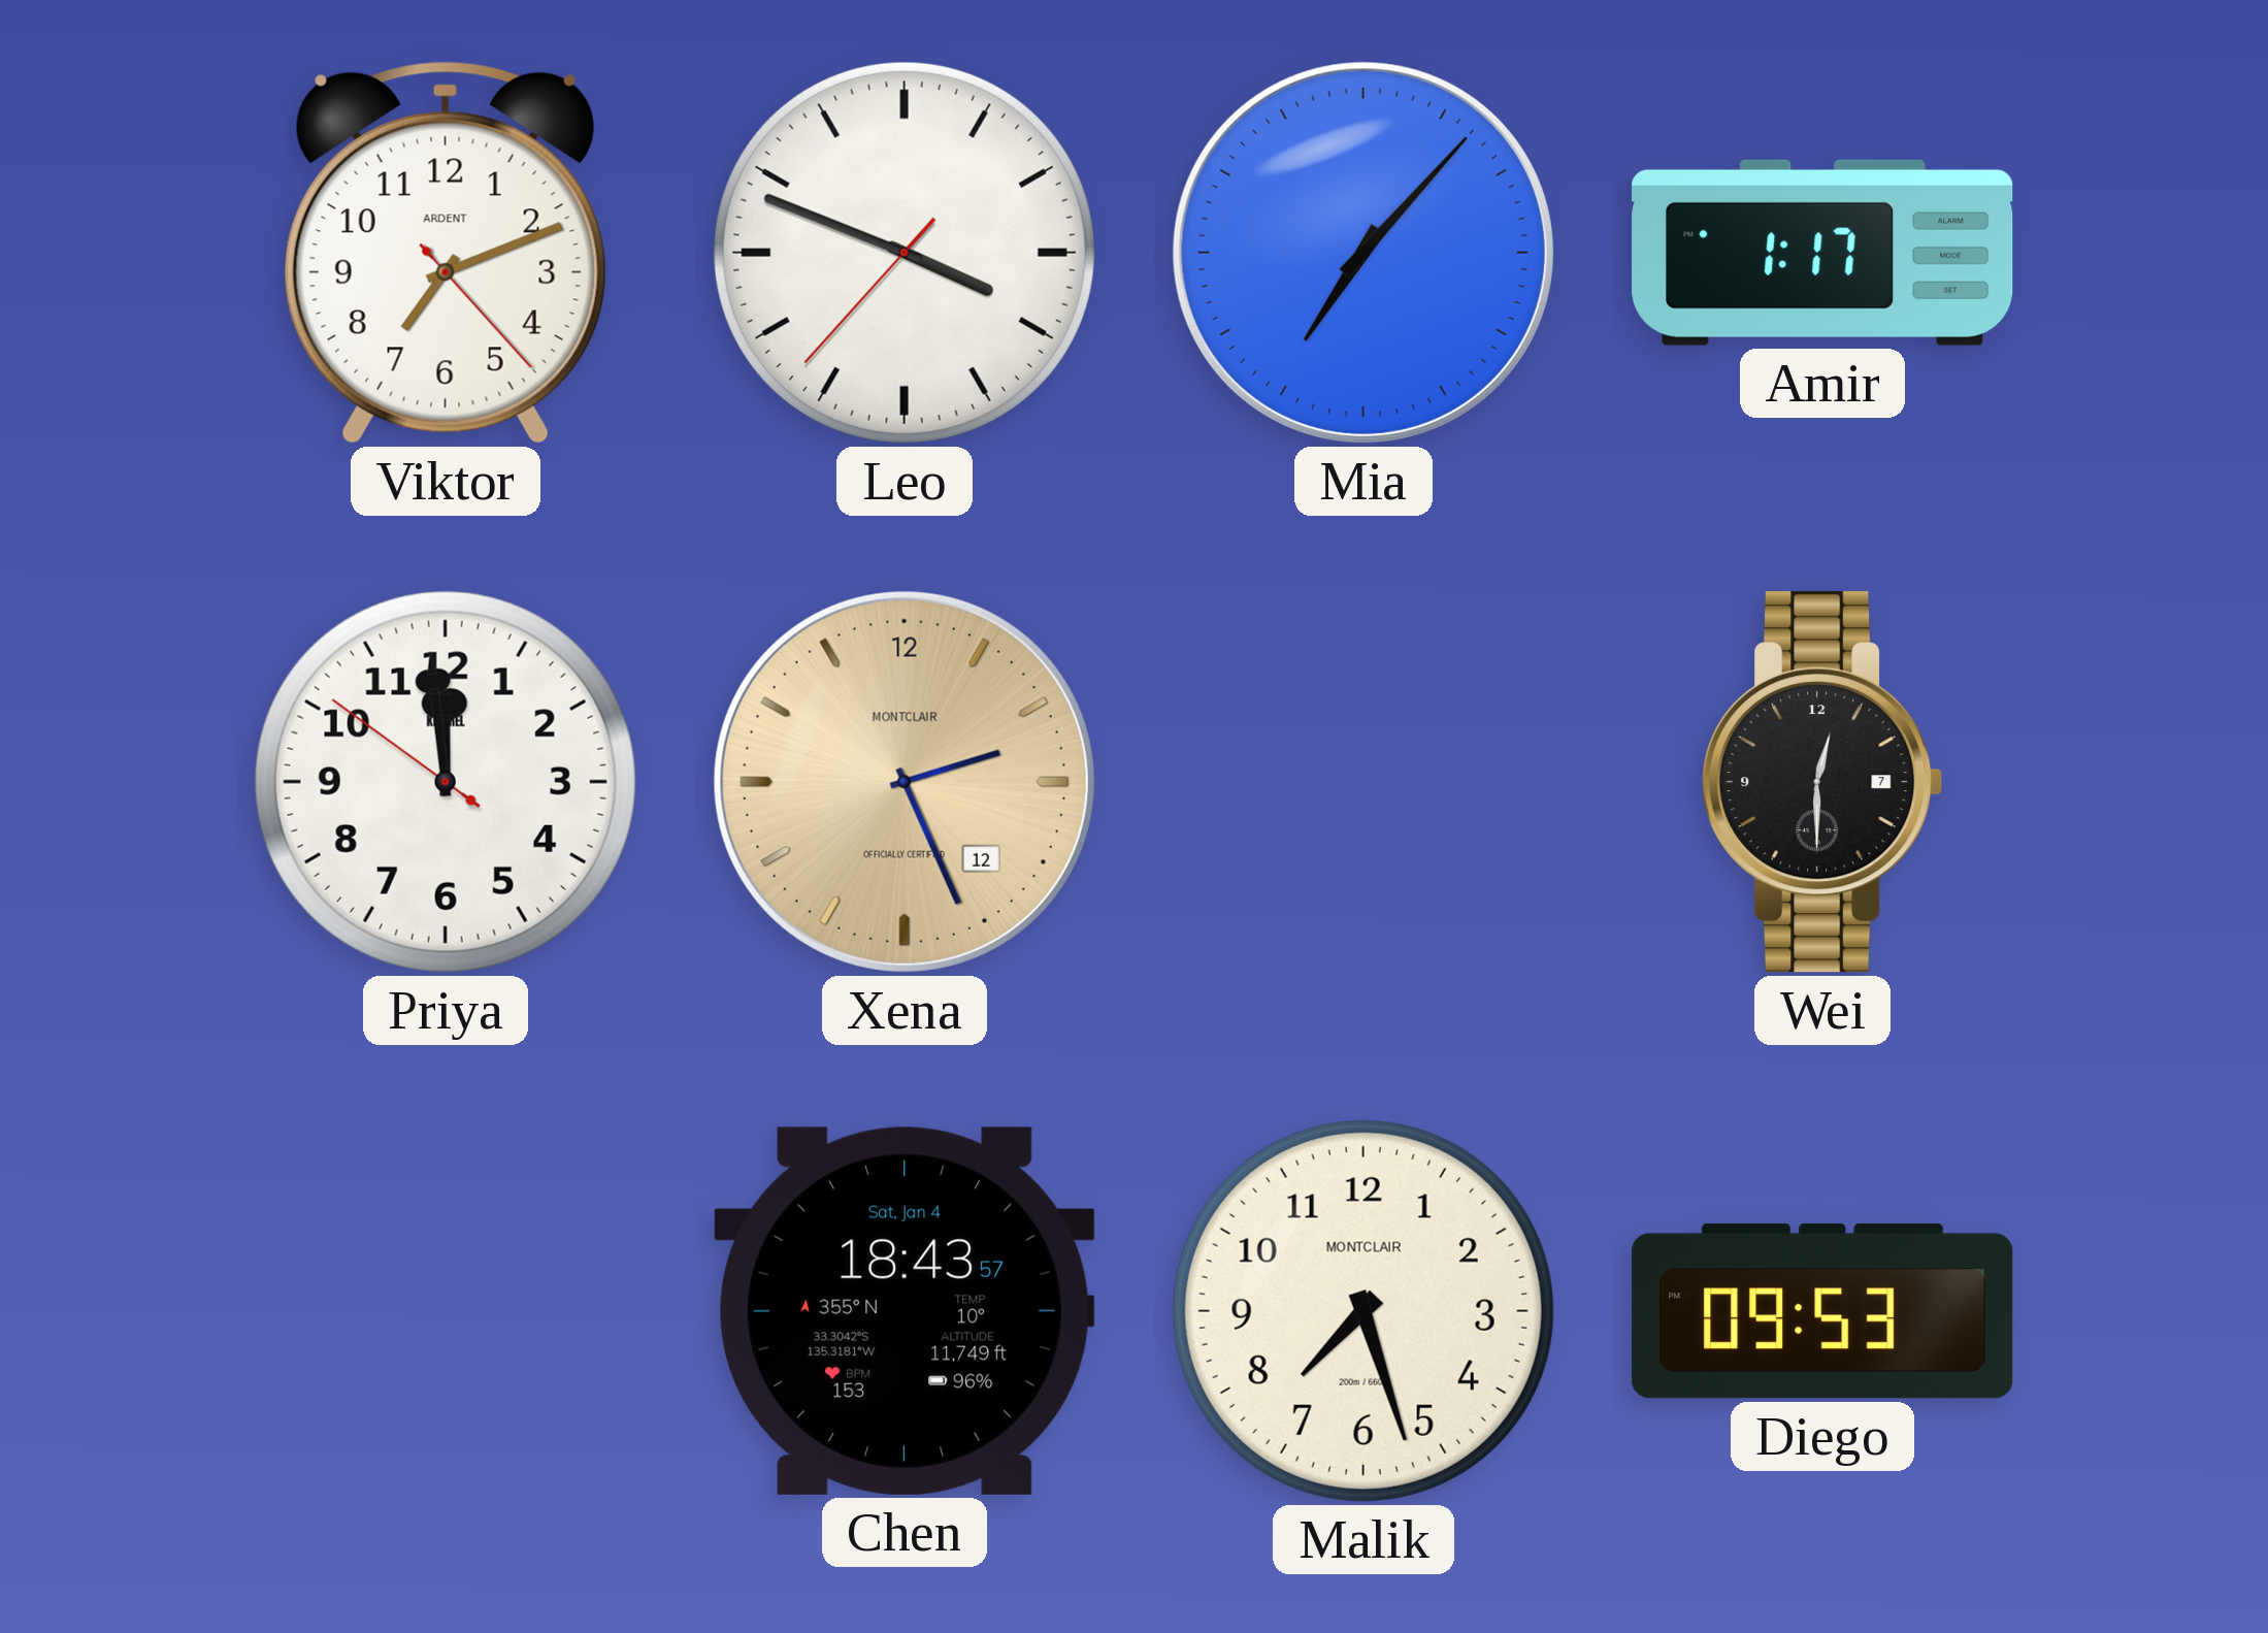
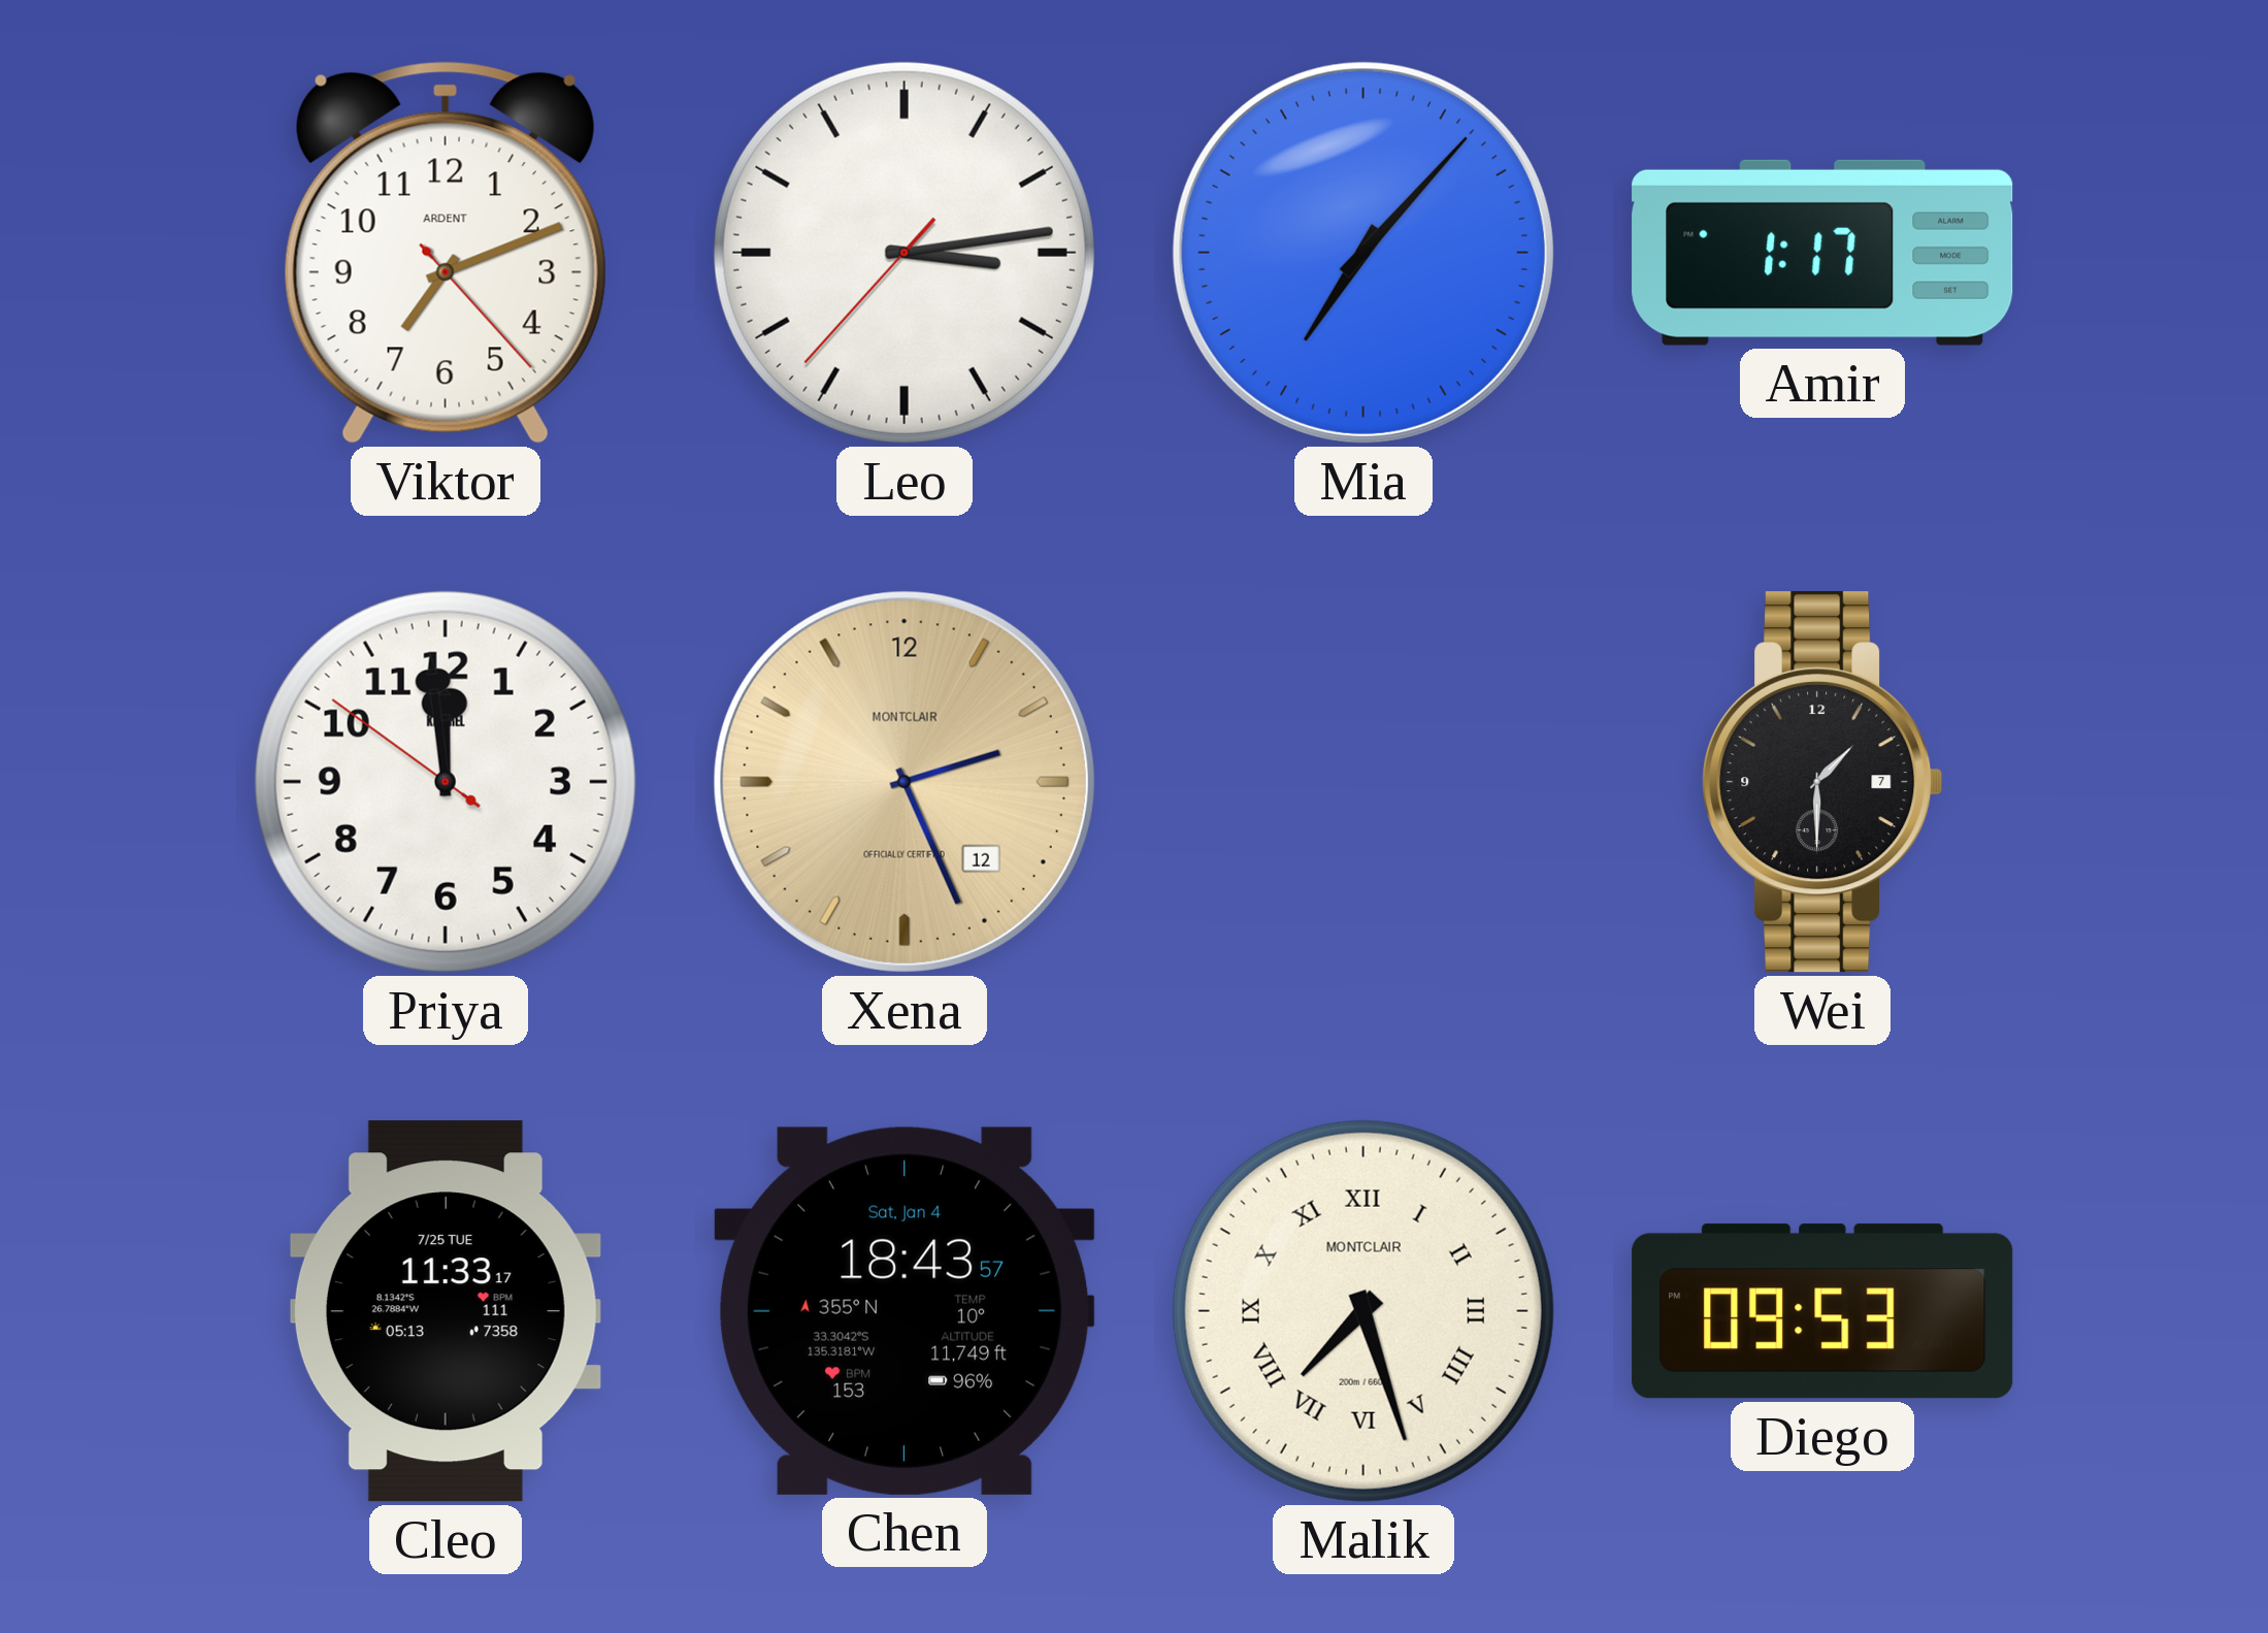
Leo: 3:48 -> 3:13
Wei: 12:30 -> 1:30
Cleo: none -> 11:33
Malik numerals: Arabic -> Roman
